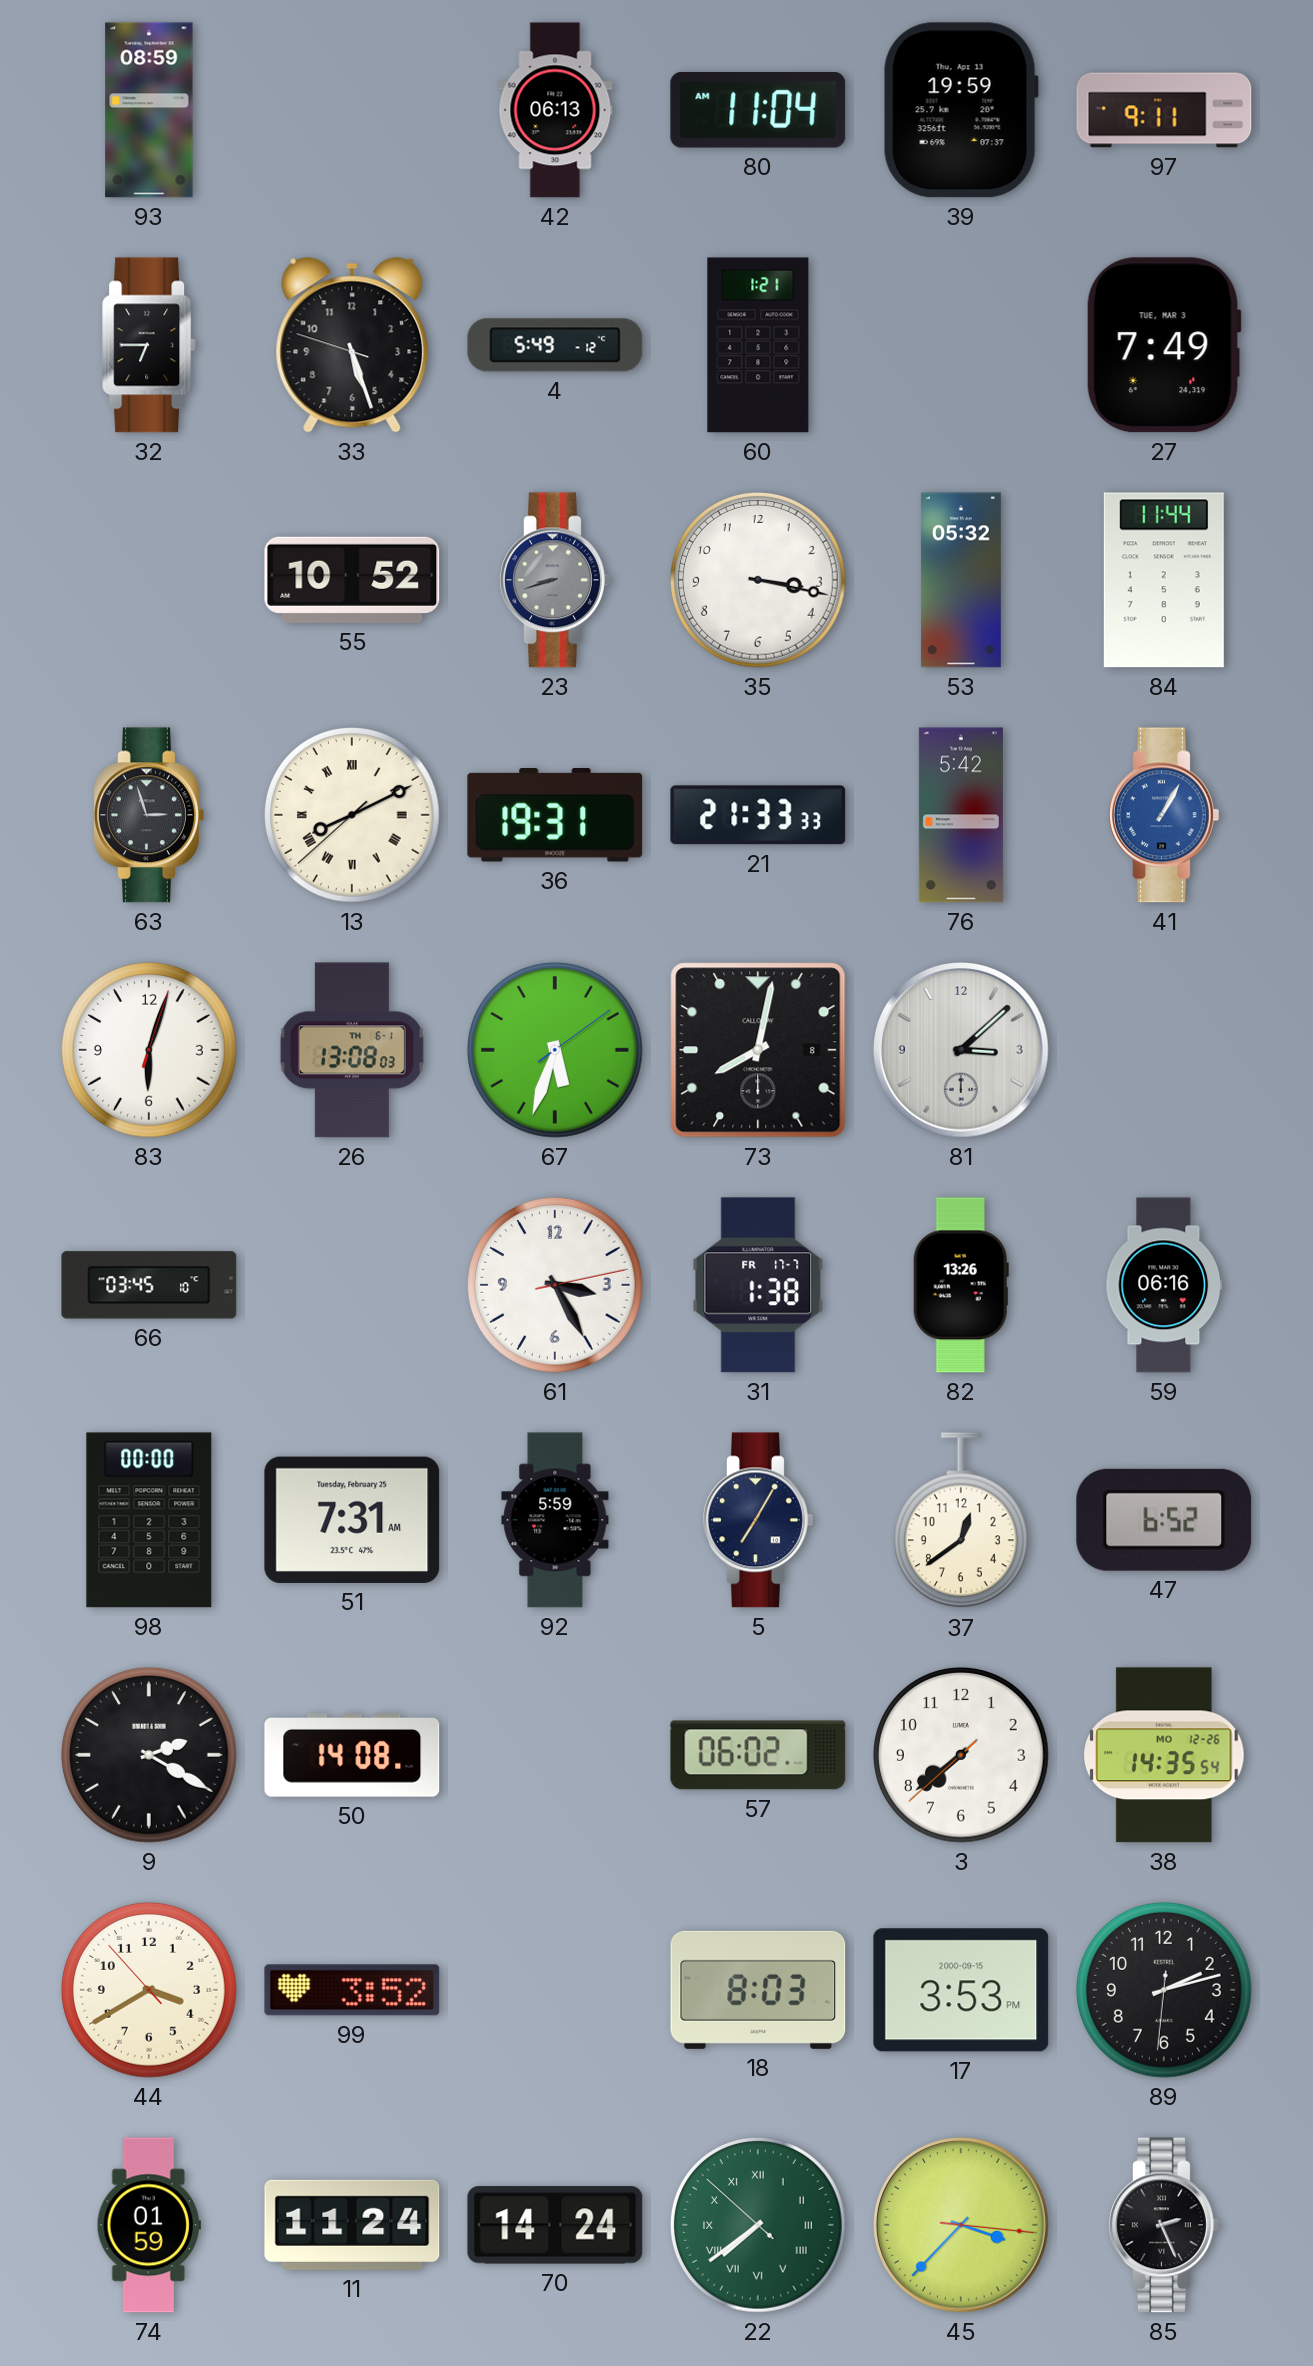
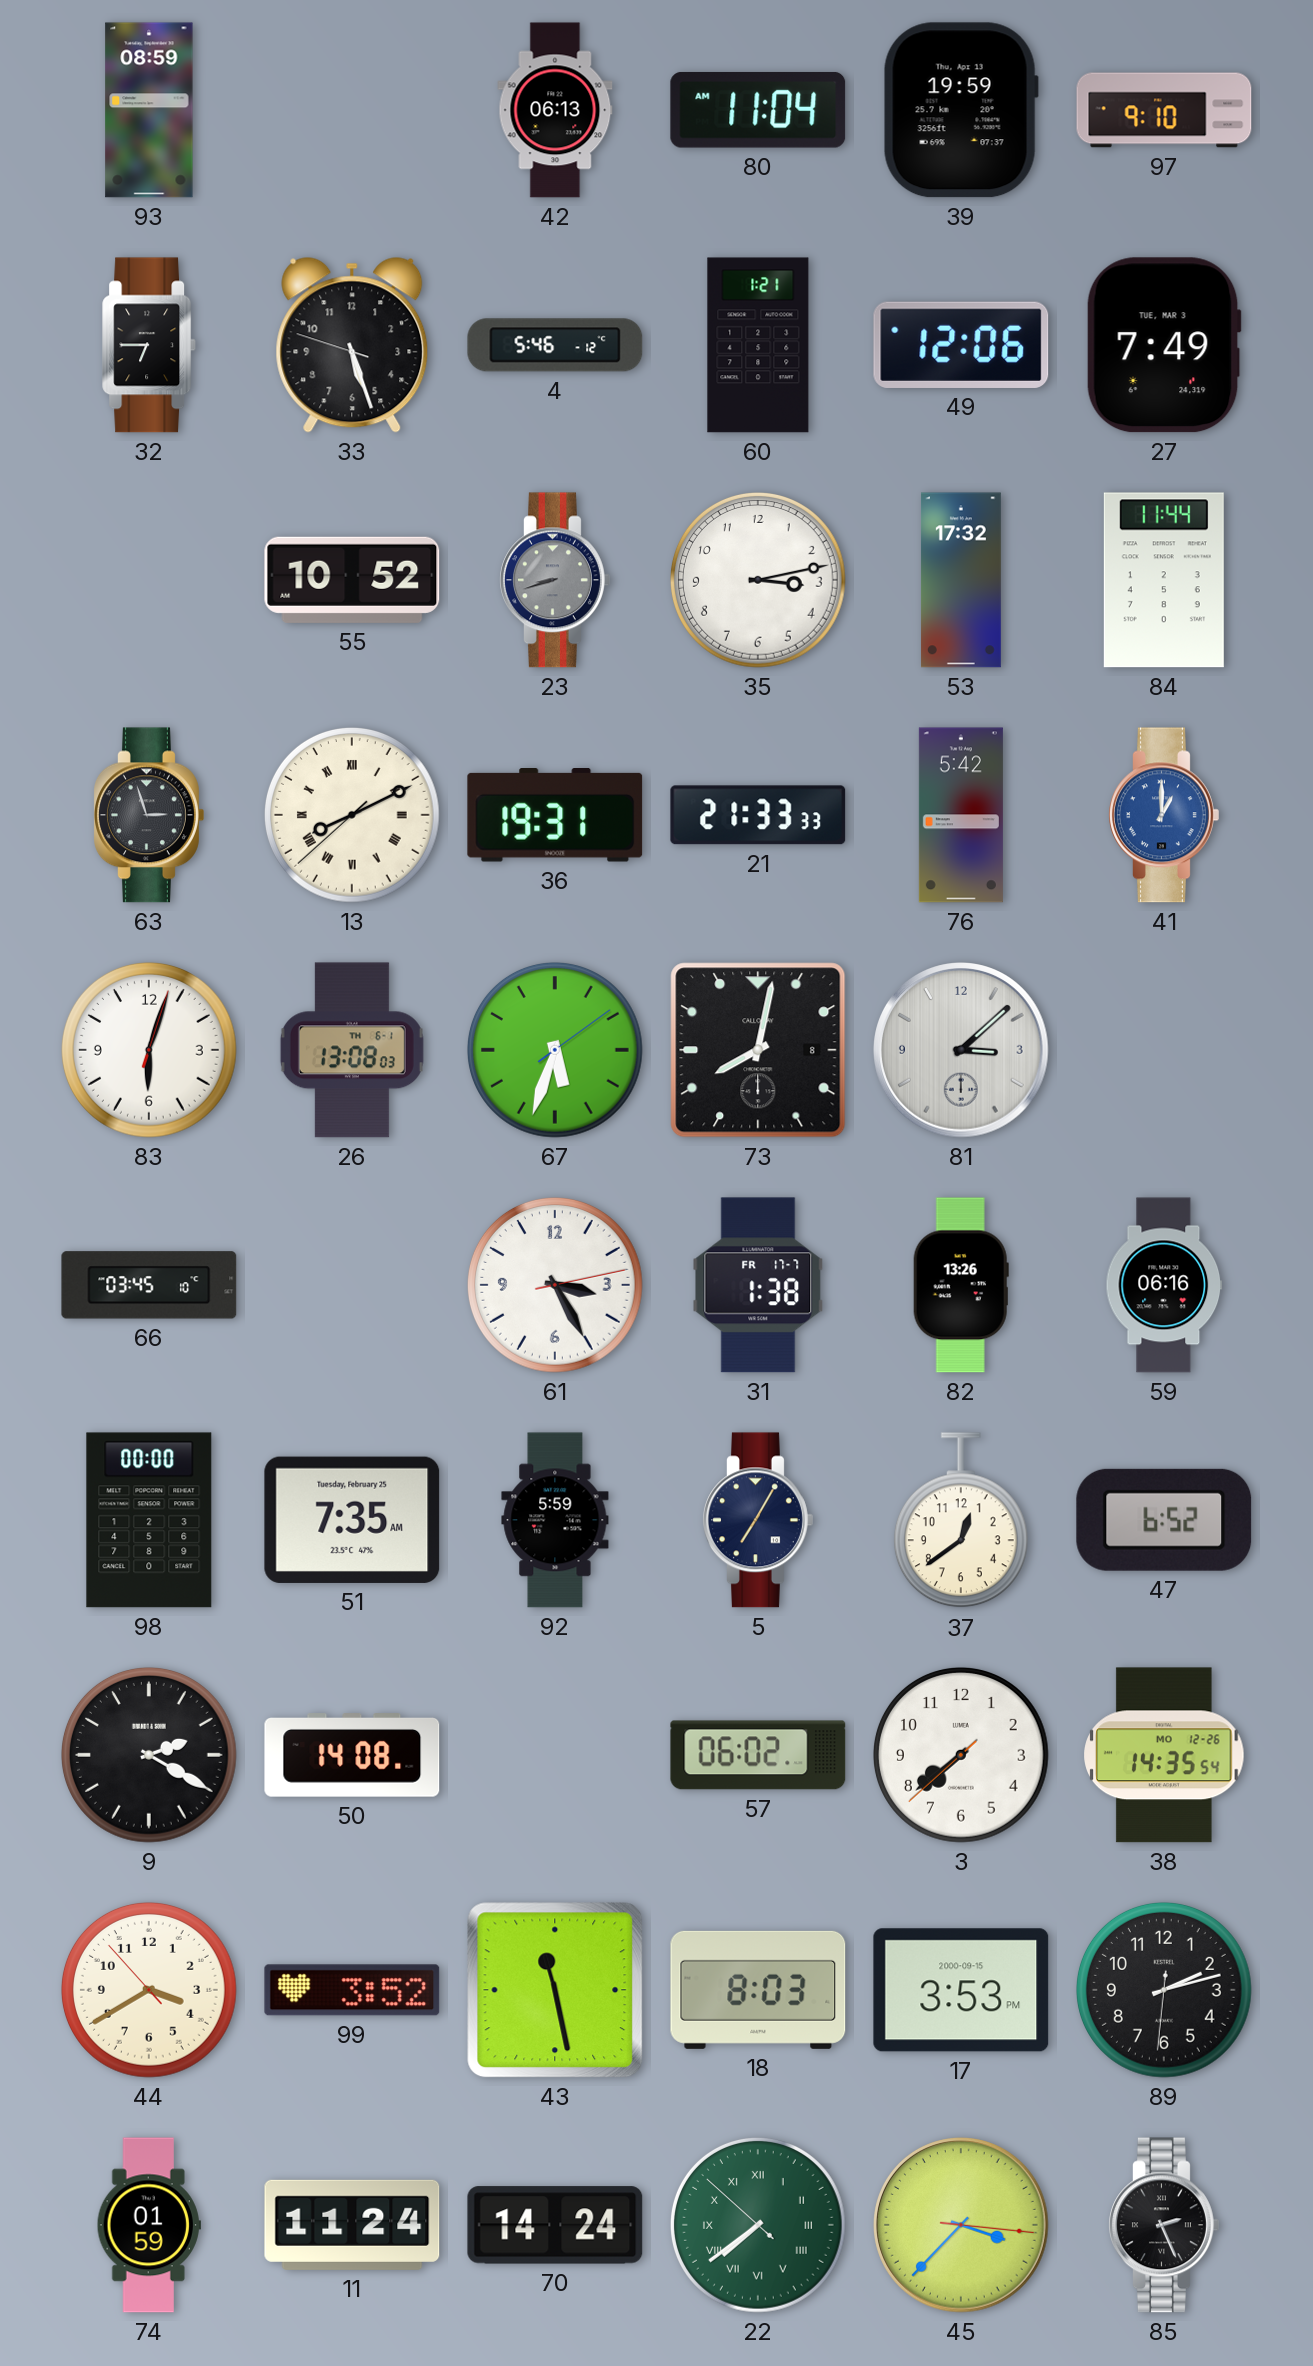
97: 9:11 -> 9:10
4: 5:49 -> 5:46
49: none -> 12:06
35: 3:17 -> 3:13
53: 05:32 -> 17:32
41: 1:05 -> 1:00
51: 7:31 -> 7:35
43: none -> 11:28
